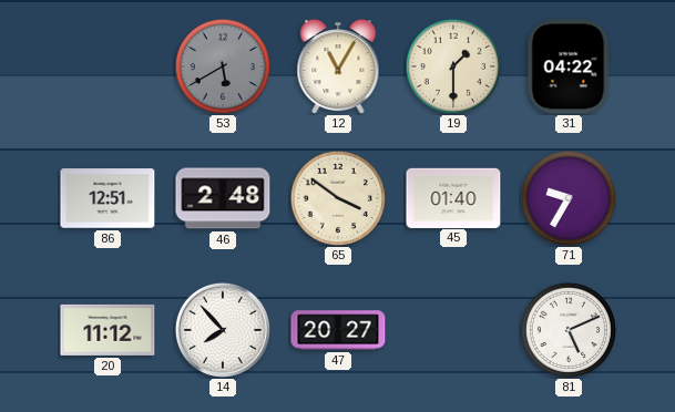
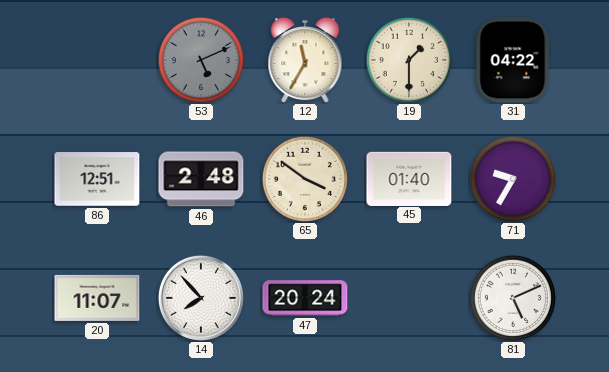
53: 5:40 -> 5:11
12: 11:05 -> 11:35
20: 11:12 -> 11:07
47: 20:27 -> 20:24
